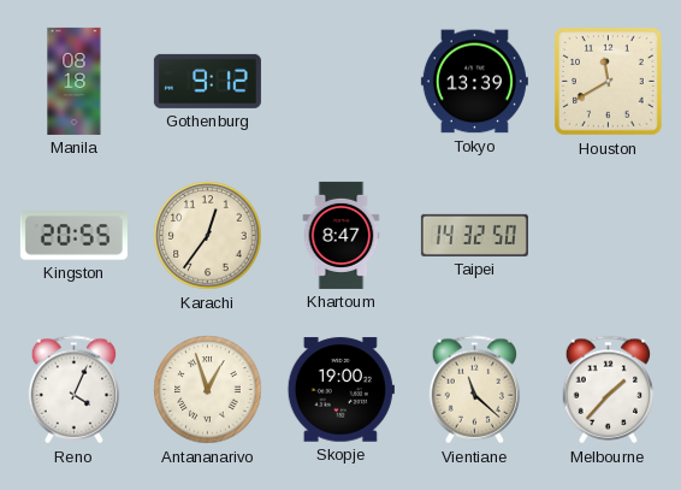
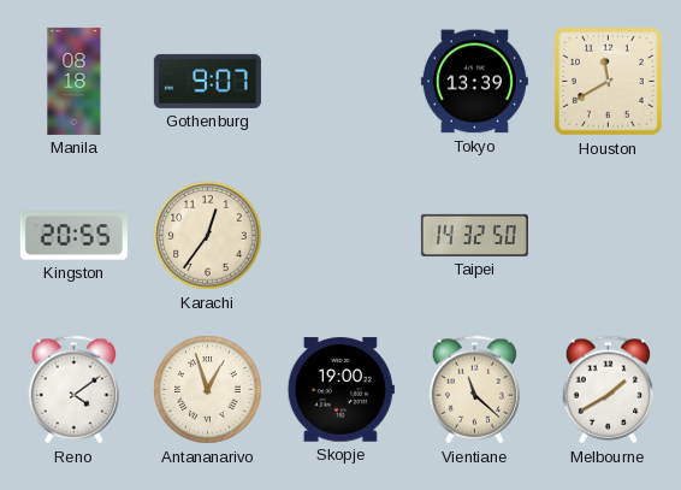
Gothenburg: 9:12 -> 9:07
Khartoum: 8:47 -> none
Reno: 4:04 -> 4:09
Melbourne: 1:37 -> 1:40
